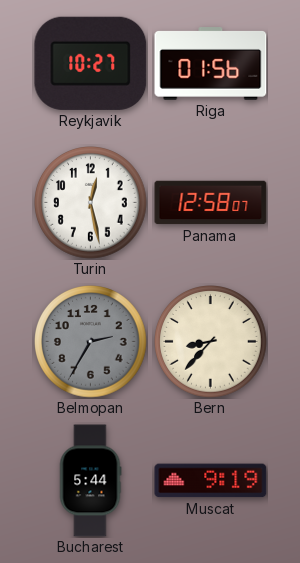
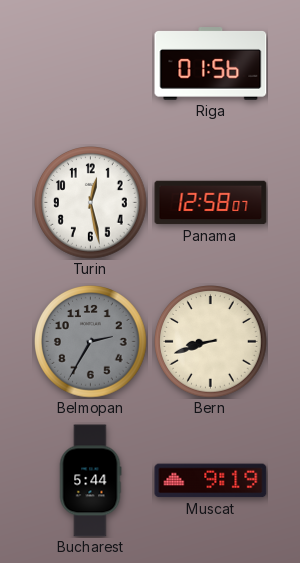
Reykjavik: 10:27 -> none
Bern: 8:37 -> 8:42
